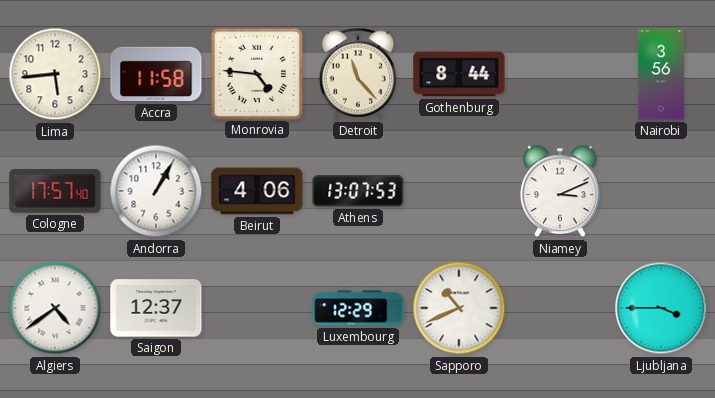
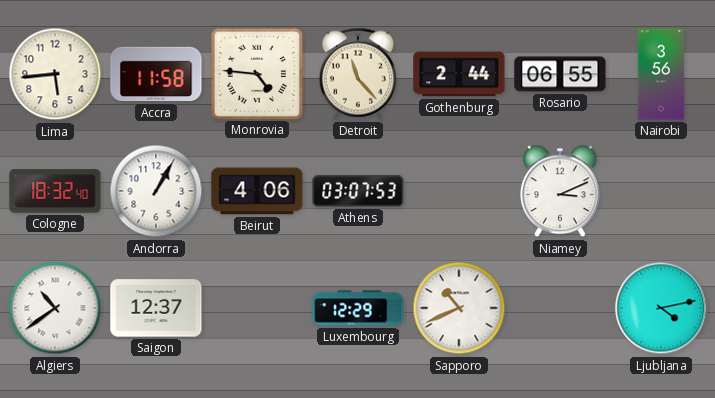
Gothenburg: 8:44 -> 2:44
Rosario: none -> 06:55
Cologne: 17:57 -> 18:32
Athens: 13:07 -> 03:07
Algiers: 4:39 -> 10:39
Ljubljana: 3:45 -> 4:13
